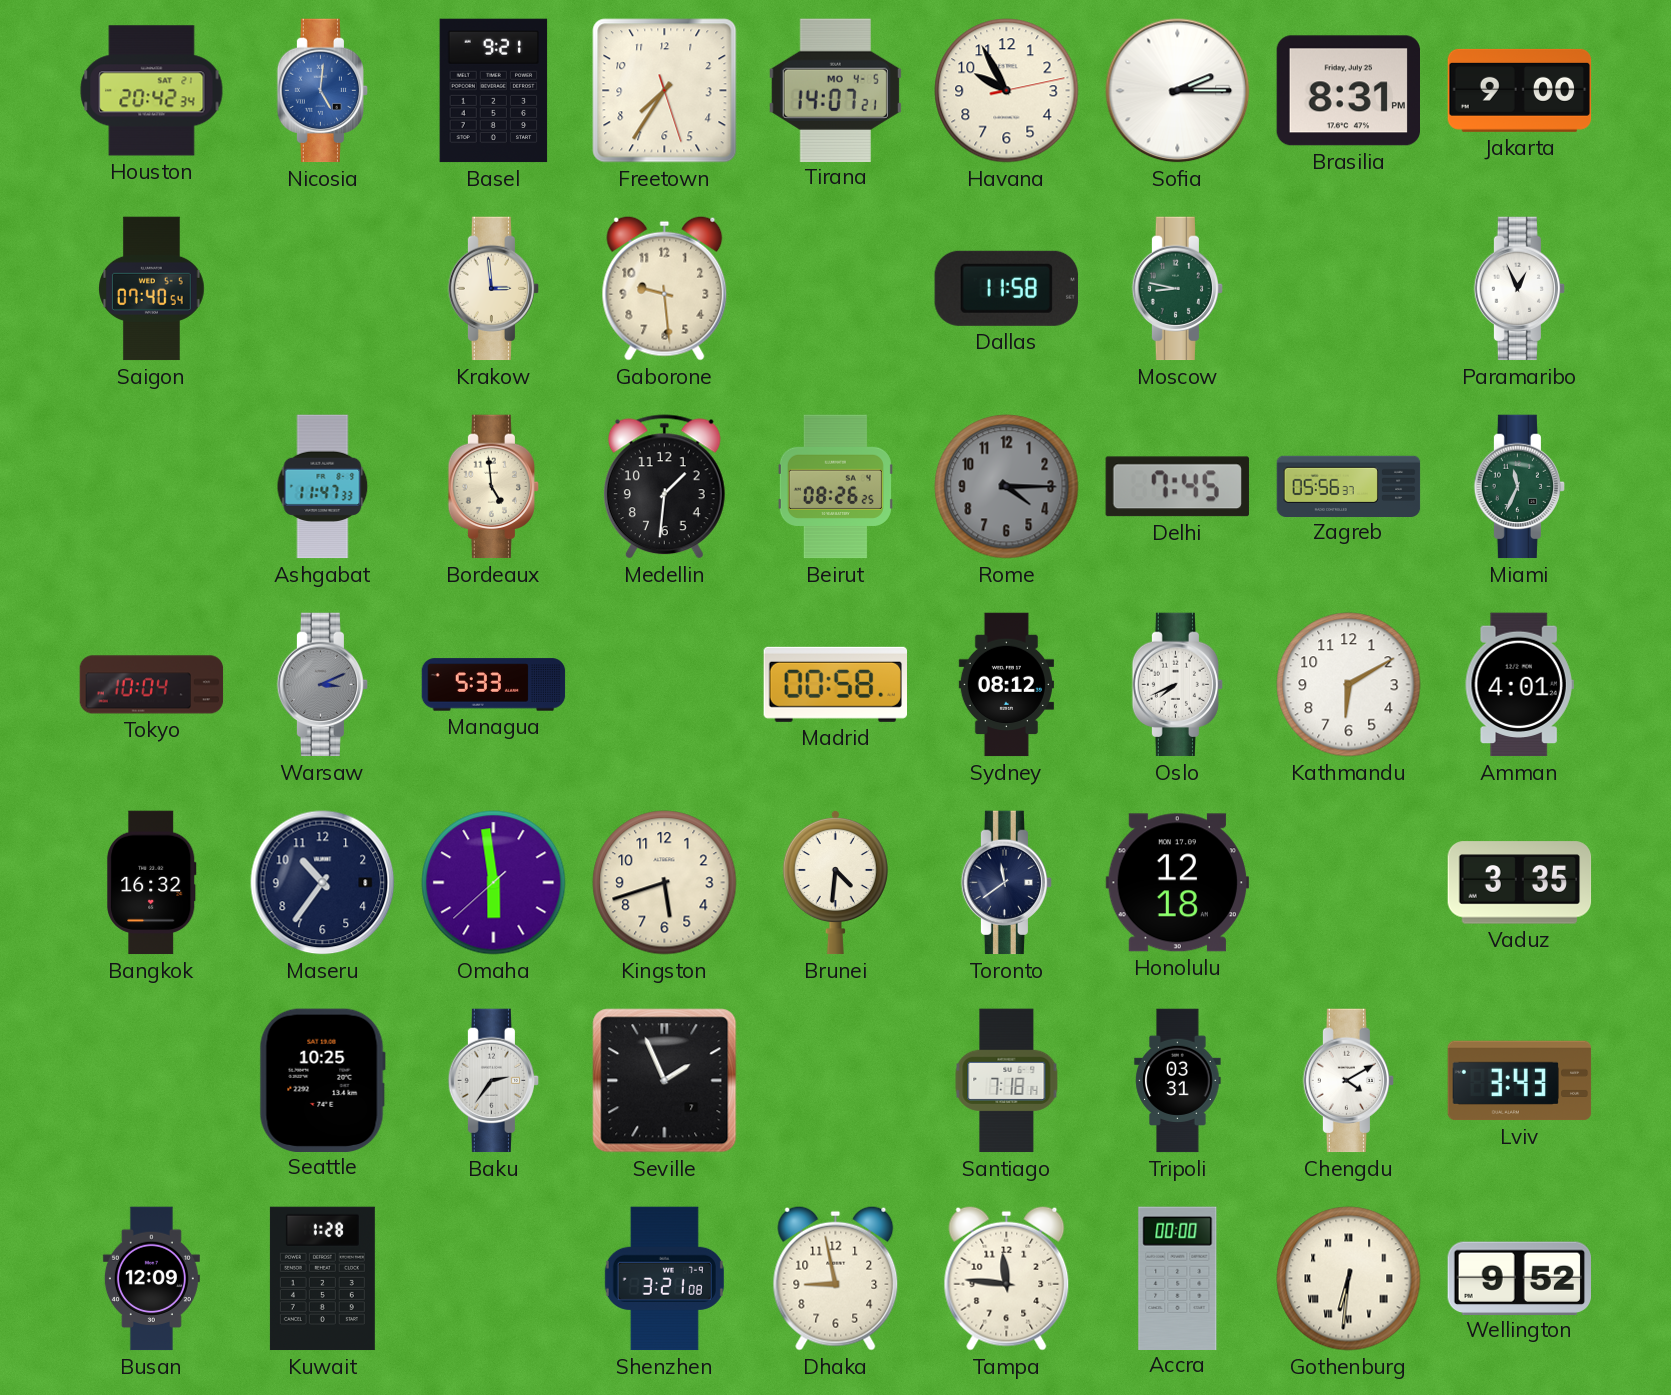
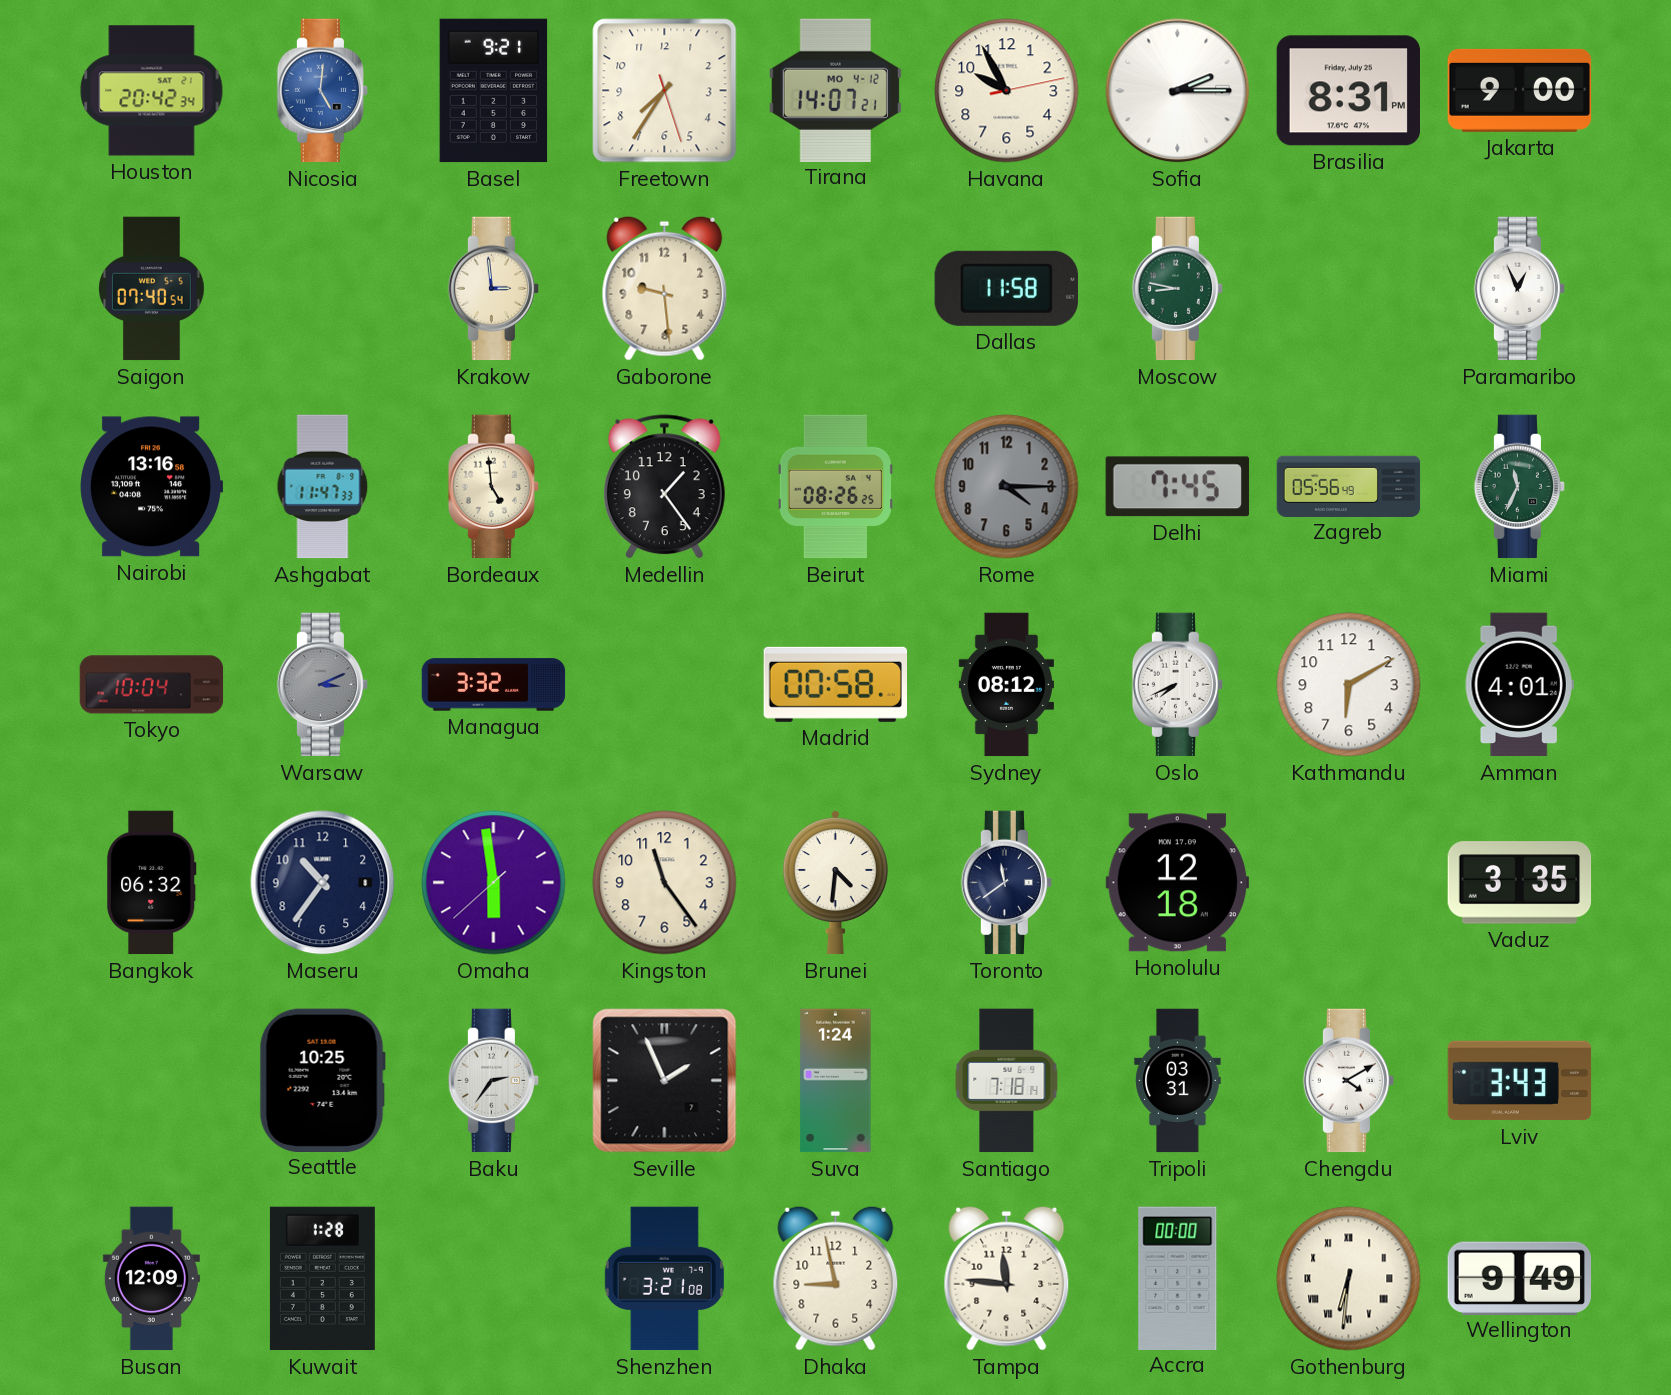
Tirana date: MO 4-5 -> MO 4-12
Nairobi: none -> 13:16
Medellin: 1:31 -> 1:24
Zagreb: 05:56:37 -> 05:56:49
Managua: 5:33 -> 3:32
Bangkok: 16:32 -> 06:32
Kingston: 5:42 -> 11:24
Suva: none -> 1:24
Wellington: 9:52 -> 9:49
